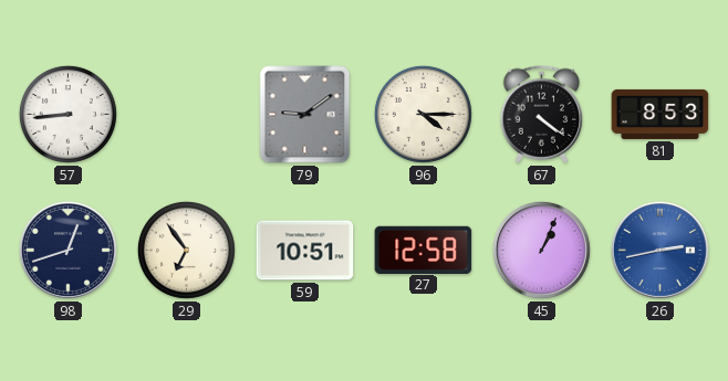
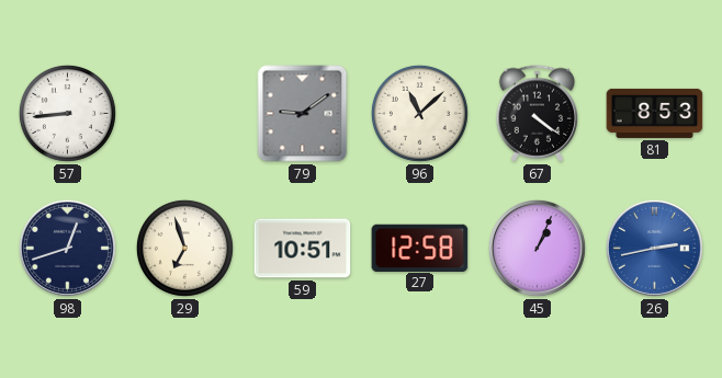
96: 4:15 -> 11:08
29: 6:54 -> 6:57
